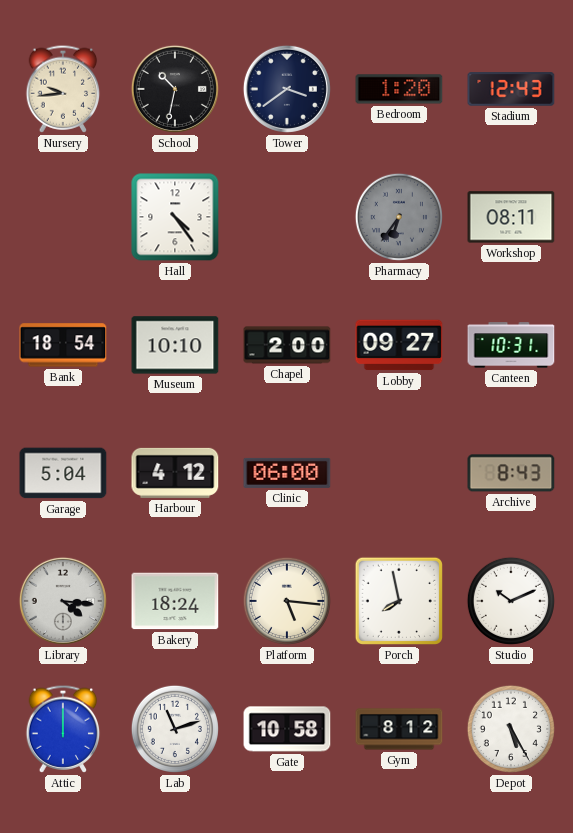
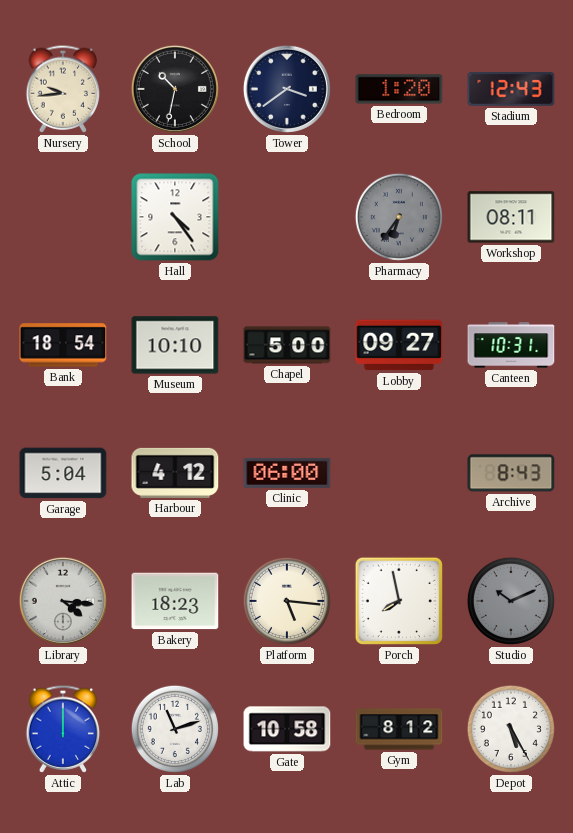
Chapel: 2:00 -> 5:00
Bakery: 18:24 -> 18:23
Studio dial: white -> grey
